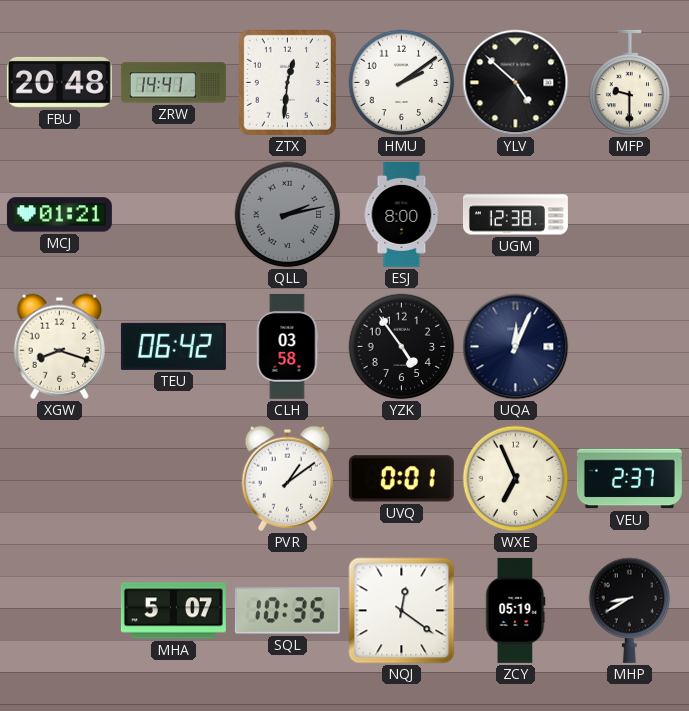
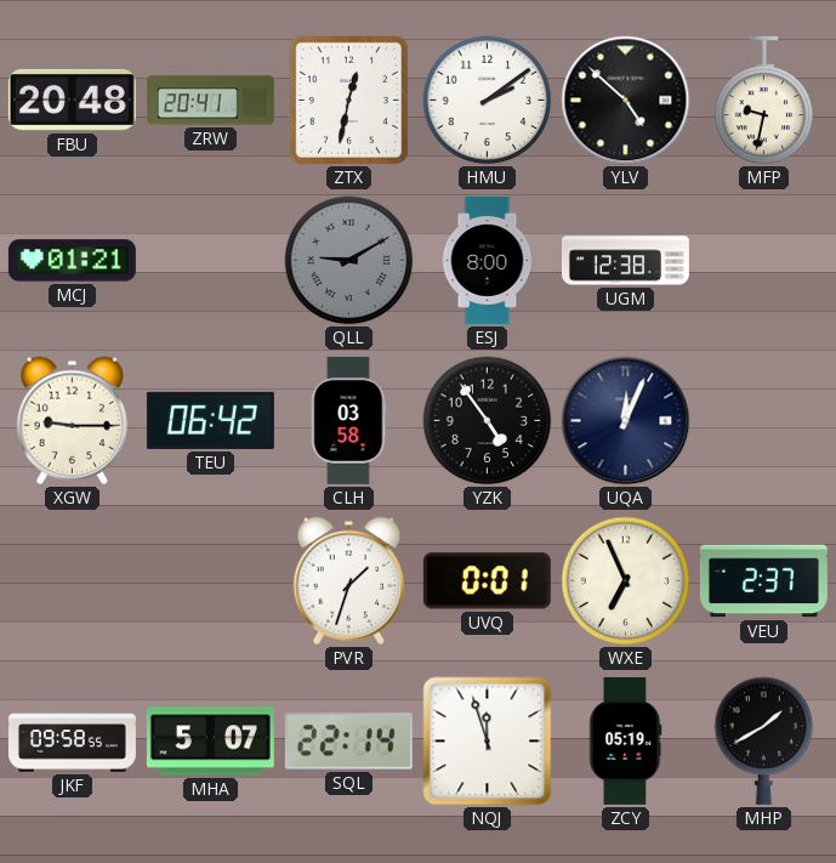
ZRW: 14:41 -> 20:41
ZTX: 12:31 -> 12:32
MFP: 9:30 -> 9:32
QLL: 2:13 -> 9:10
XGW: 8:18 -> 9:15
PVR: 1:09 -> 1:33
JKF: none -> 09:58
SQL: 10:35 -> 22:14
NQJ: 12:21 -> 11:57
MHP: 8:40 -> 1:40
